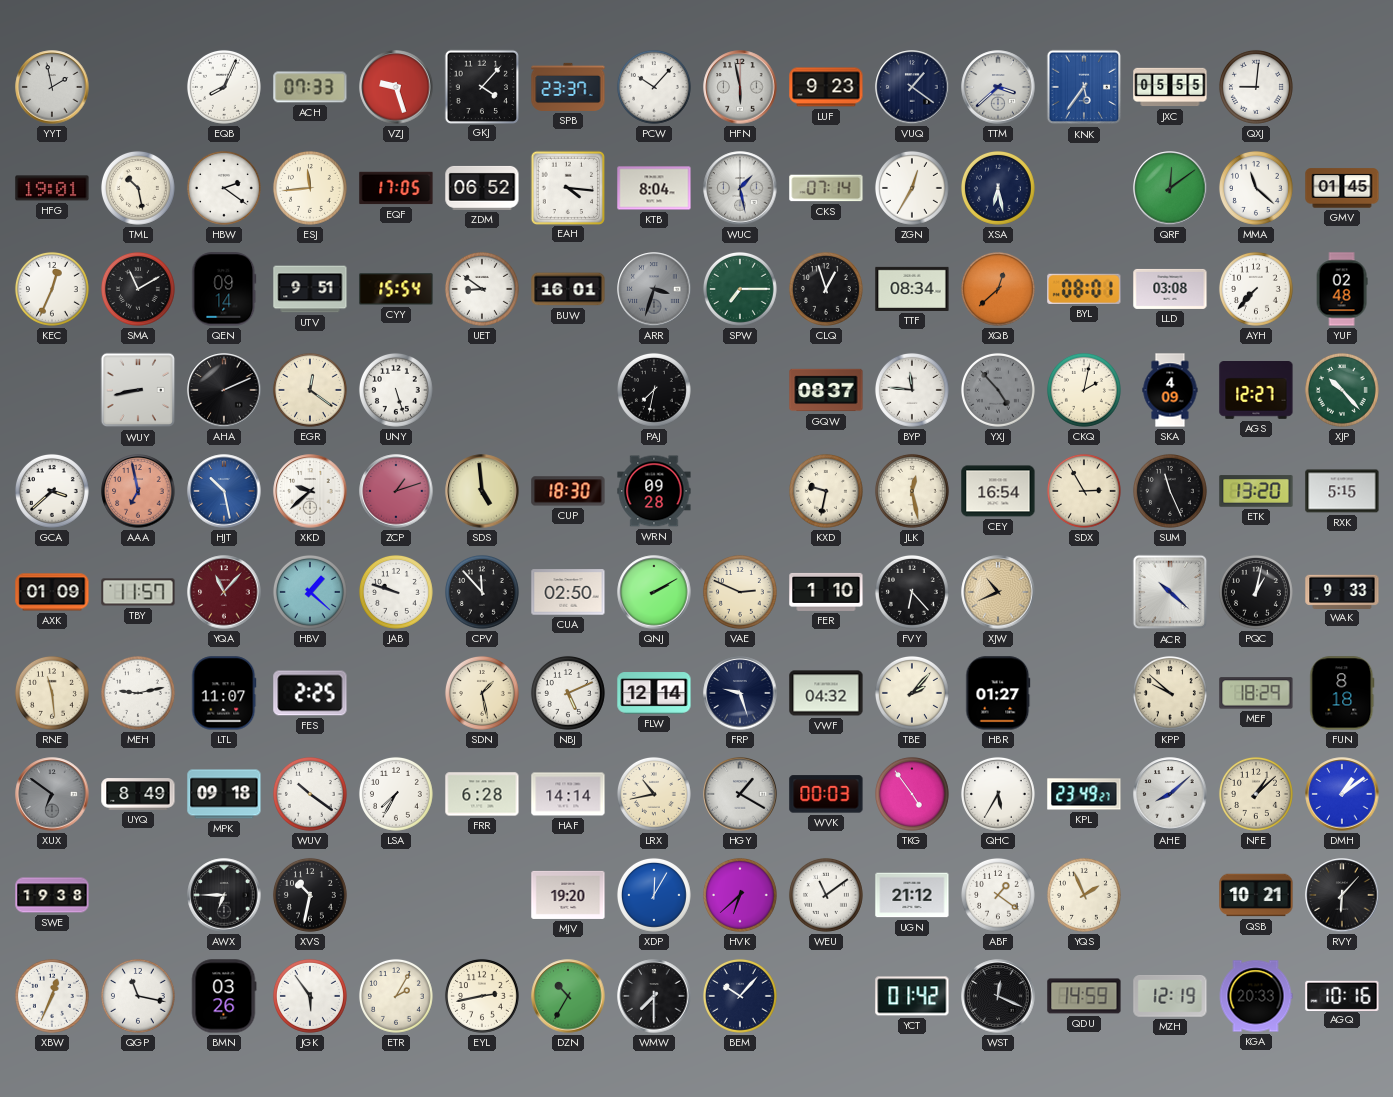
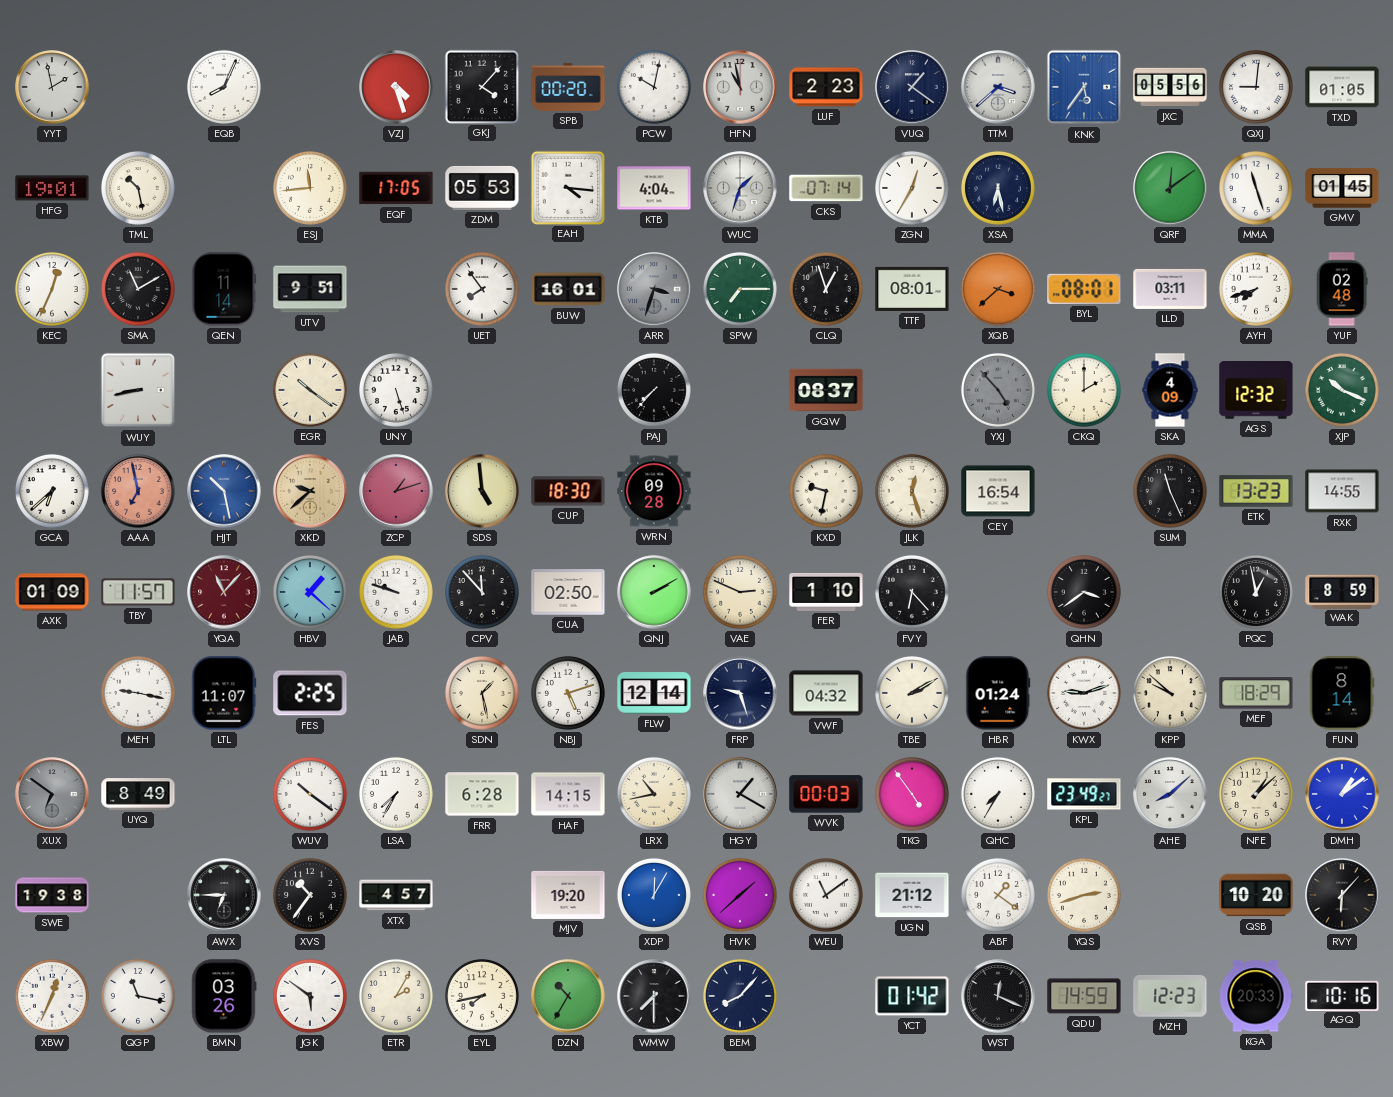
ACH: 07:33 -> none
VZJ: 9:27 -> 4:27
SPB: 23:37 -> 00:20
PCW: 10:07 -> 10:02
HFN: 5:58 -> 10:58
LUF: 9:23 -> 2:23
JXC: 05:55 -> 05:56
TXD: none -> 01:05
HBW: 2:21 -> none
ZDM: 06:52 -> 05:53
KTB: 8:04 -> 4:04
WUC: 1:28 -> 1:33
MMA: 11:22 -> 11:27
QEN: 09:14 -> 11:14
CYY: 15:54 -> none
UET: 8:51 -> 7:54
TTF: 08:34 -> 08:01
XQB: 12:38 -> 3:38
LLD: 03:08 -> 03:11
AYH: 7:37 -> 7:42
AHA: 2:11 -> none
EGR: 12:21 -> 10:21
PAJ: 7:32 -> 7:37
BYP: 11:46 -> none
CKQ: 2:02 -> 2:00
AGS: 12:27 -> 12:32
XJP: 10:23 -> 10:19
GCA: 3:38 -> 6:38
XKD dial: white -> champagne
JLK: 12:28 -> 12:27
SDX: 2:55 -> none
ETK: 13:20 -> 13:23
RXK: 5:15 -> 14:55
XJW: 10:41 -> none
QHN: none -> 3:39
ACR: 10:22 -> none
PQC: 1:02 -> 12:58
WAK: 9:33 -> 8:59
RNE: 11:29 -> none
MEH: 9:13 -> 9:17
NBJ: 5:11 -> 5:12
TBE: 2:07 -> 2:10
HBR: 01:27 -> 01:24
KWX: none -> 9:12
FUN: 8:18 -> 8:14
MPK: 09:18 -> none
HAF: 14:14 -> 14:15
QHC: 5:35 -> 7:35
XVS: 10:32 -> 10:36
XTX: none -> 4:57
HVK: 6:38 -> 1:38
YQS: 1:56 -> 2:42
QSB: 10:21 -> 10:20
JGK: 5:54 -> 5:51
EYL: 2:43 -> 7:43
BEM: 10:07 -> 8:07
MZH: 12:19 -> 12:23
